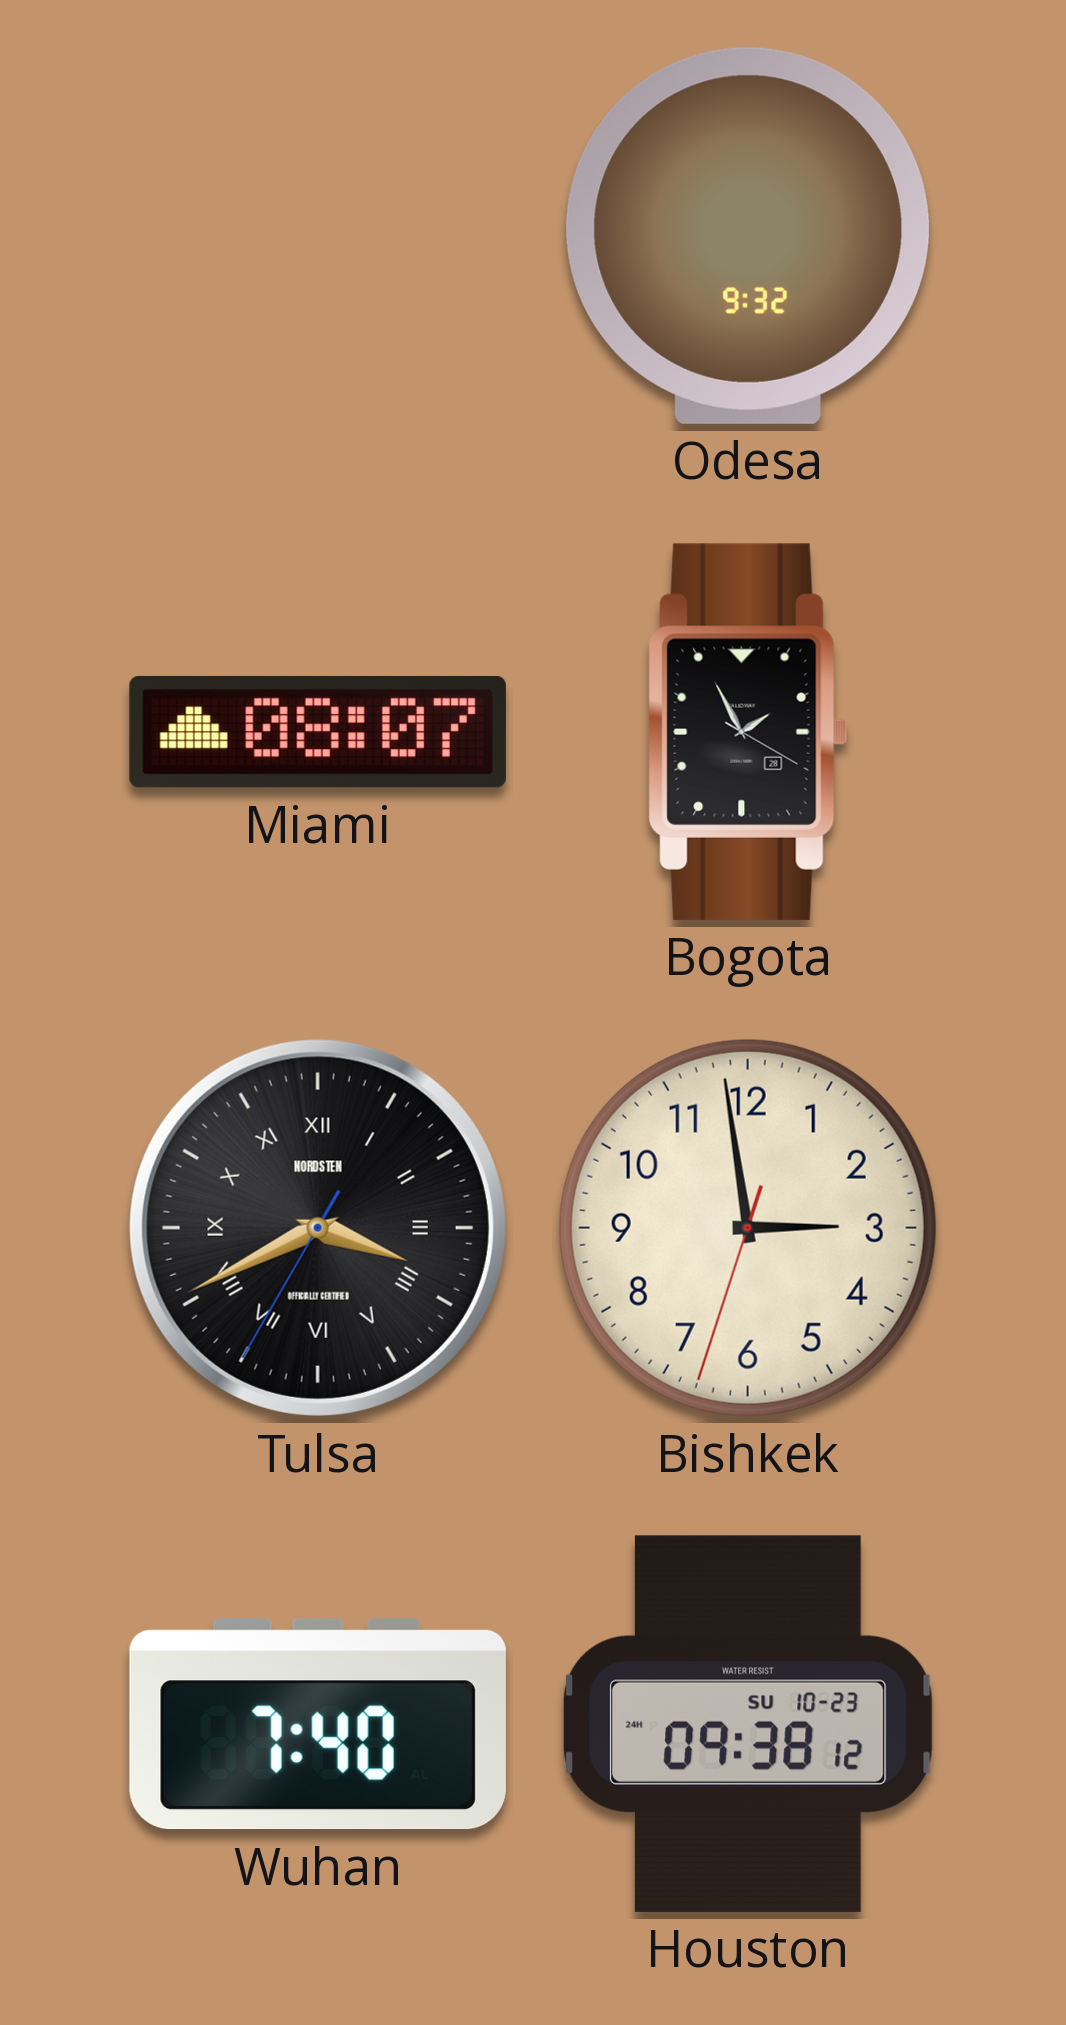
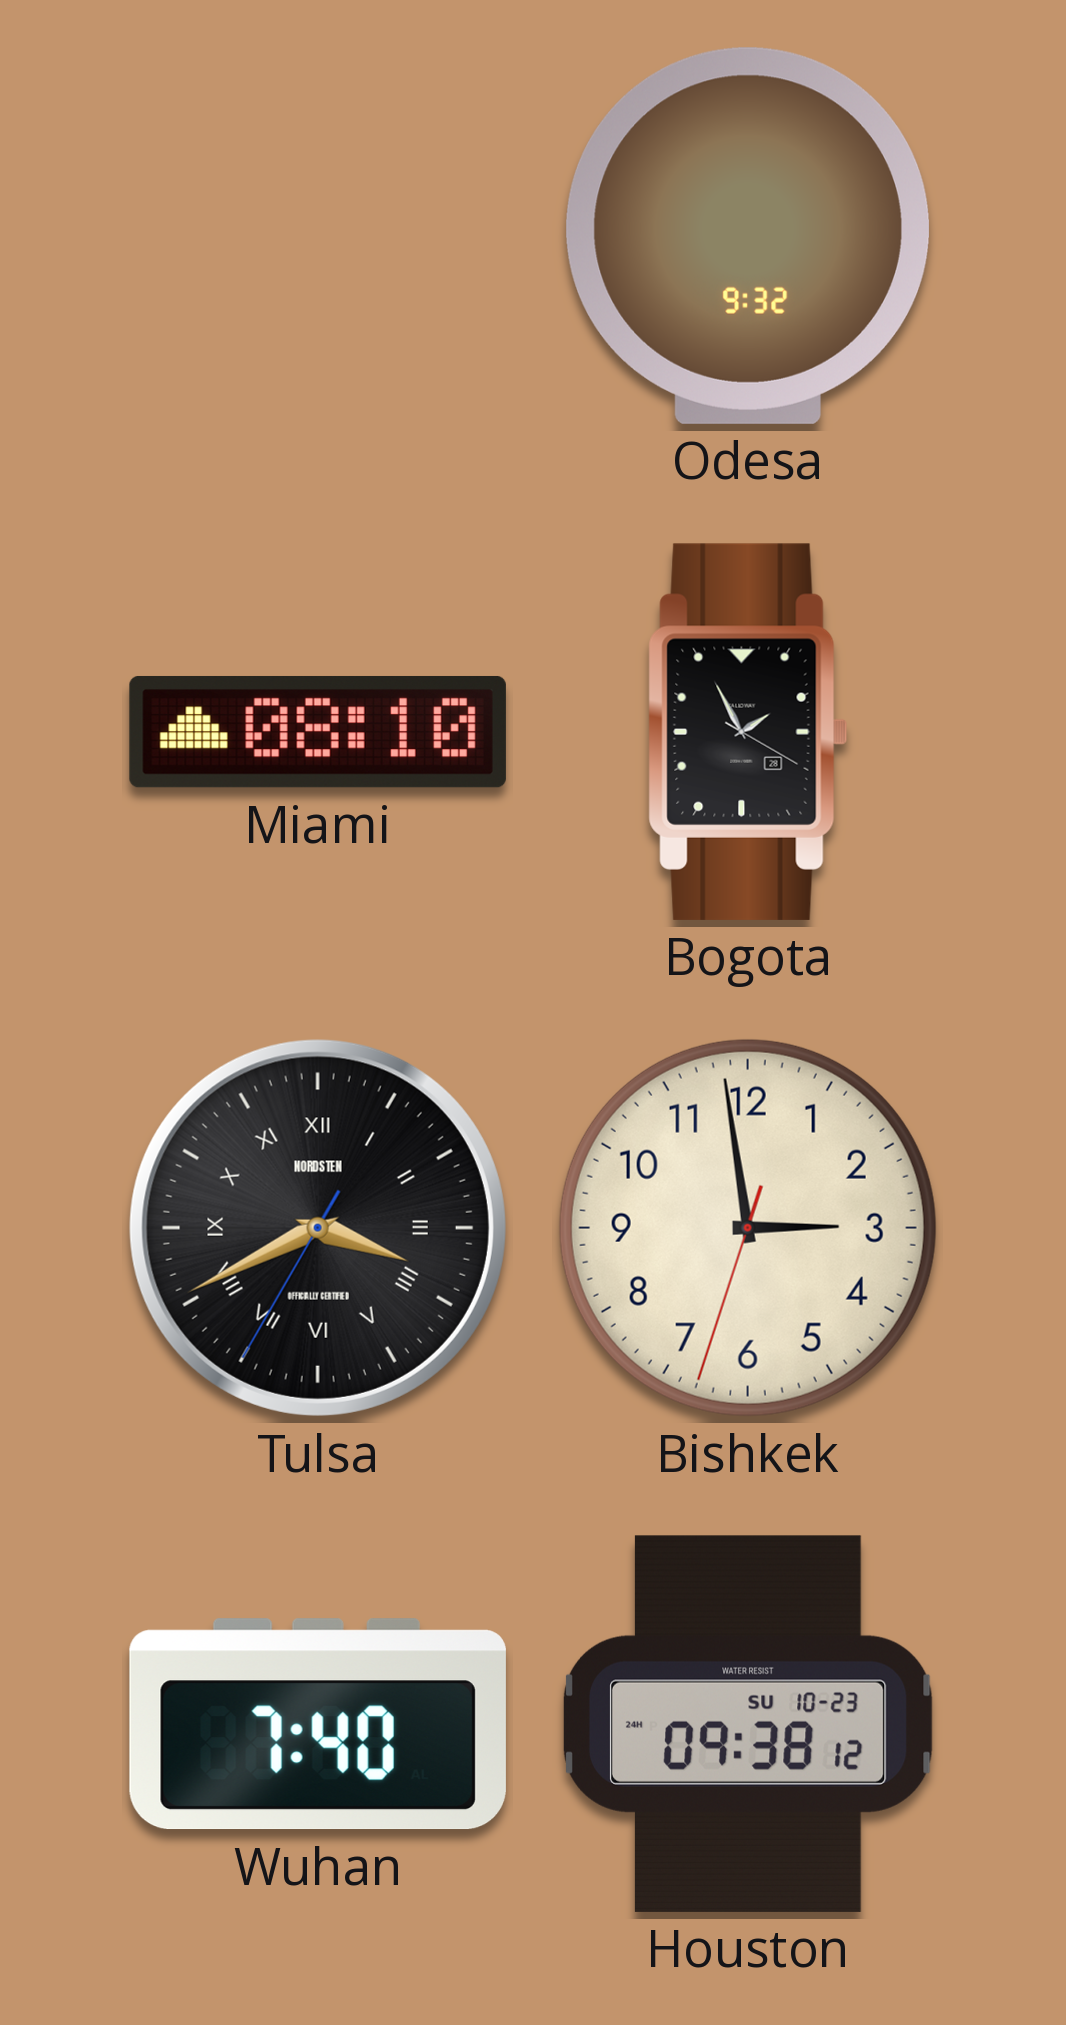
Miami: 08:07 -> 08:10
